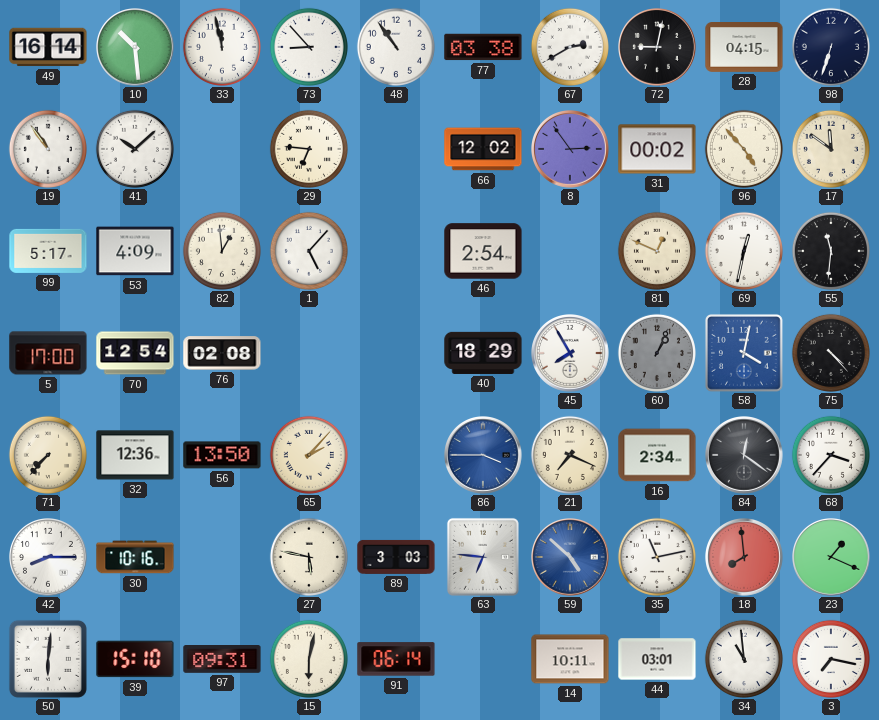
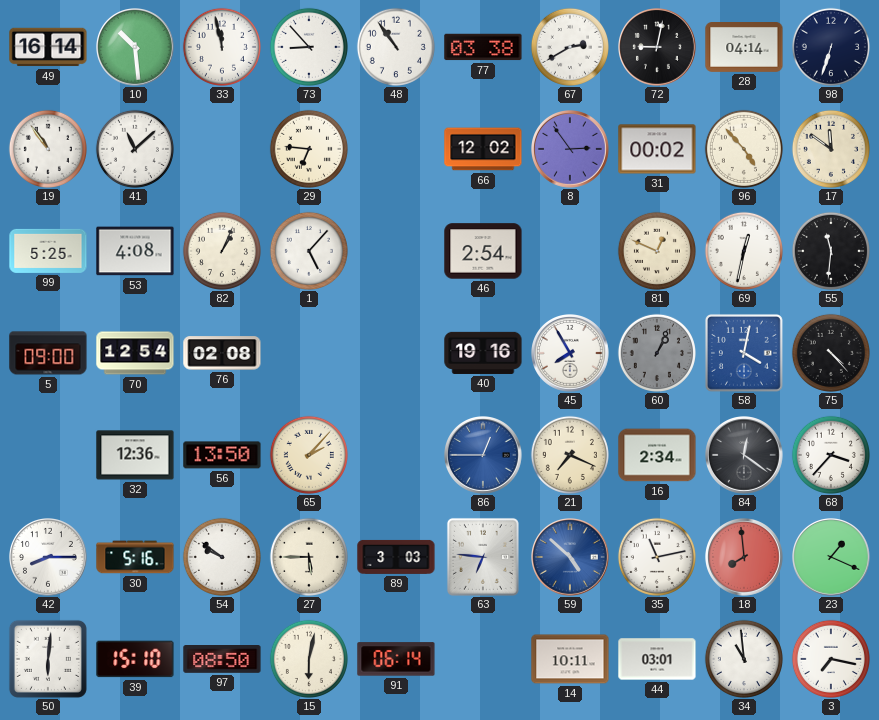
28: 04:15 -> 04:14
41: 10:08 -> 11:08
99: 5:17 -> 5:25
53: 4:09 -> 4:08
82: 12:59 -> 1:04
5: 17:00 -> 09:00
40: 18:29 -> 19:16
71: 7:37 -> none
86: 3:45 -> 12:45
30: 10:16 -> 5:16
54: none -> 9:51
27: 5:47 -> 5:45
97: 09:31 -> 08:50
